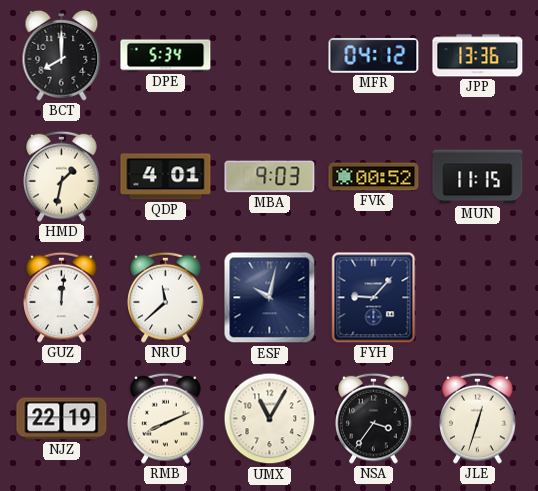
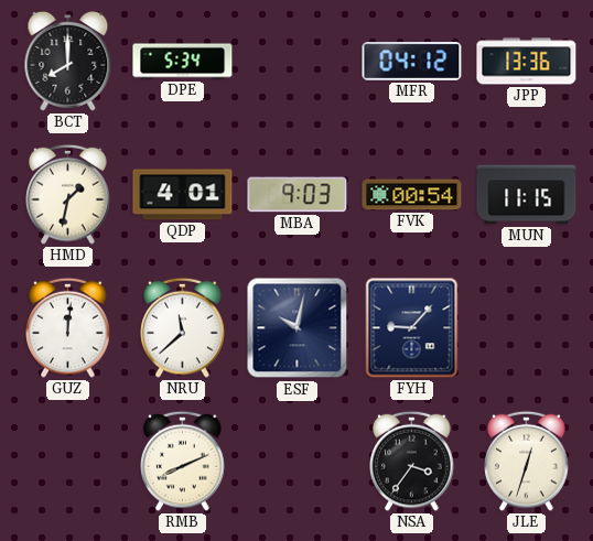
FVK: 00:52 -> 00:54
NJZ: 22:19 -> none
UMX: 11:05 -> none
